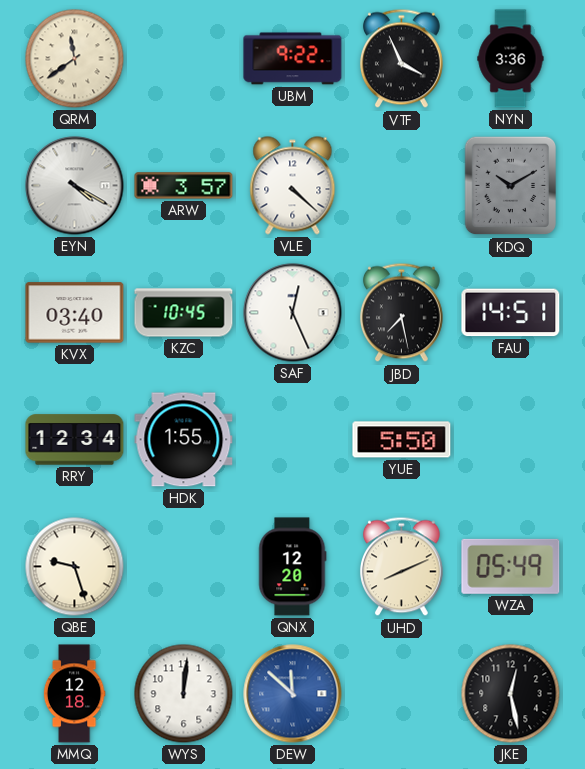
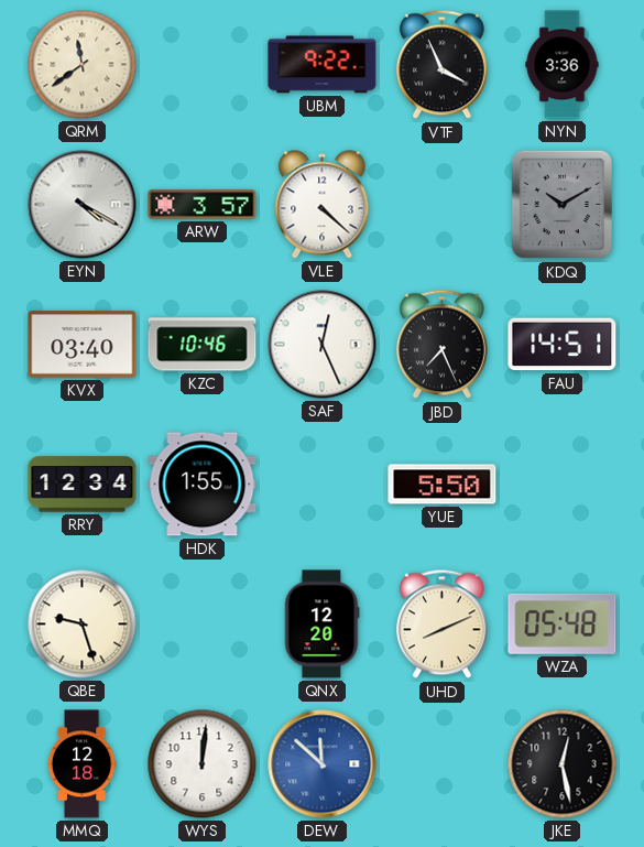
KZC: 10:45 -> 10:46
JBD: 7:28 -> 7:26
WZA: 05:49 -> 05:48
